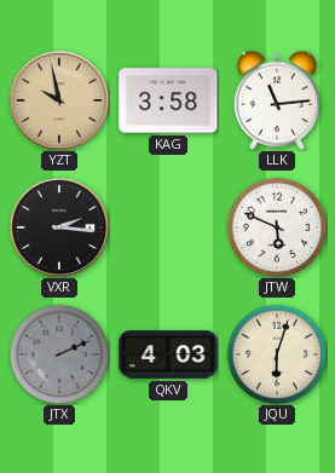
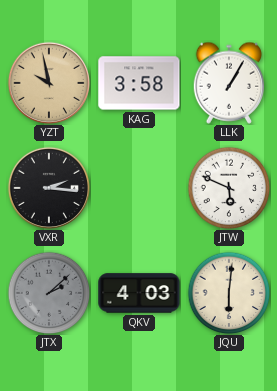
LLK: 11:14 -> 1:05
JTX: 2:11 -> 2:08
JQU: 6:03 -> 6:01
